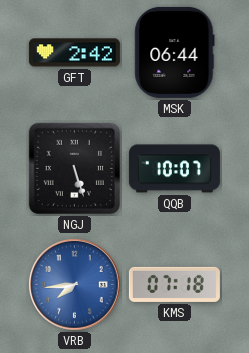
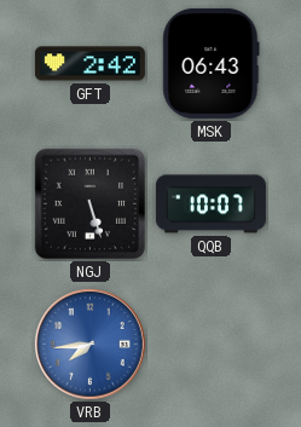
MSK: 06:44 -> 06:43
KMS: 07:18 -> none
